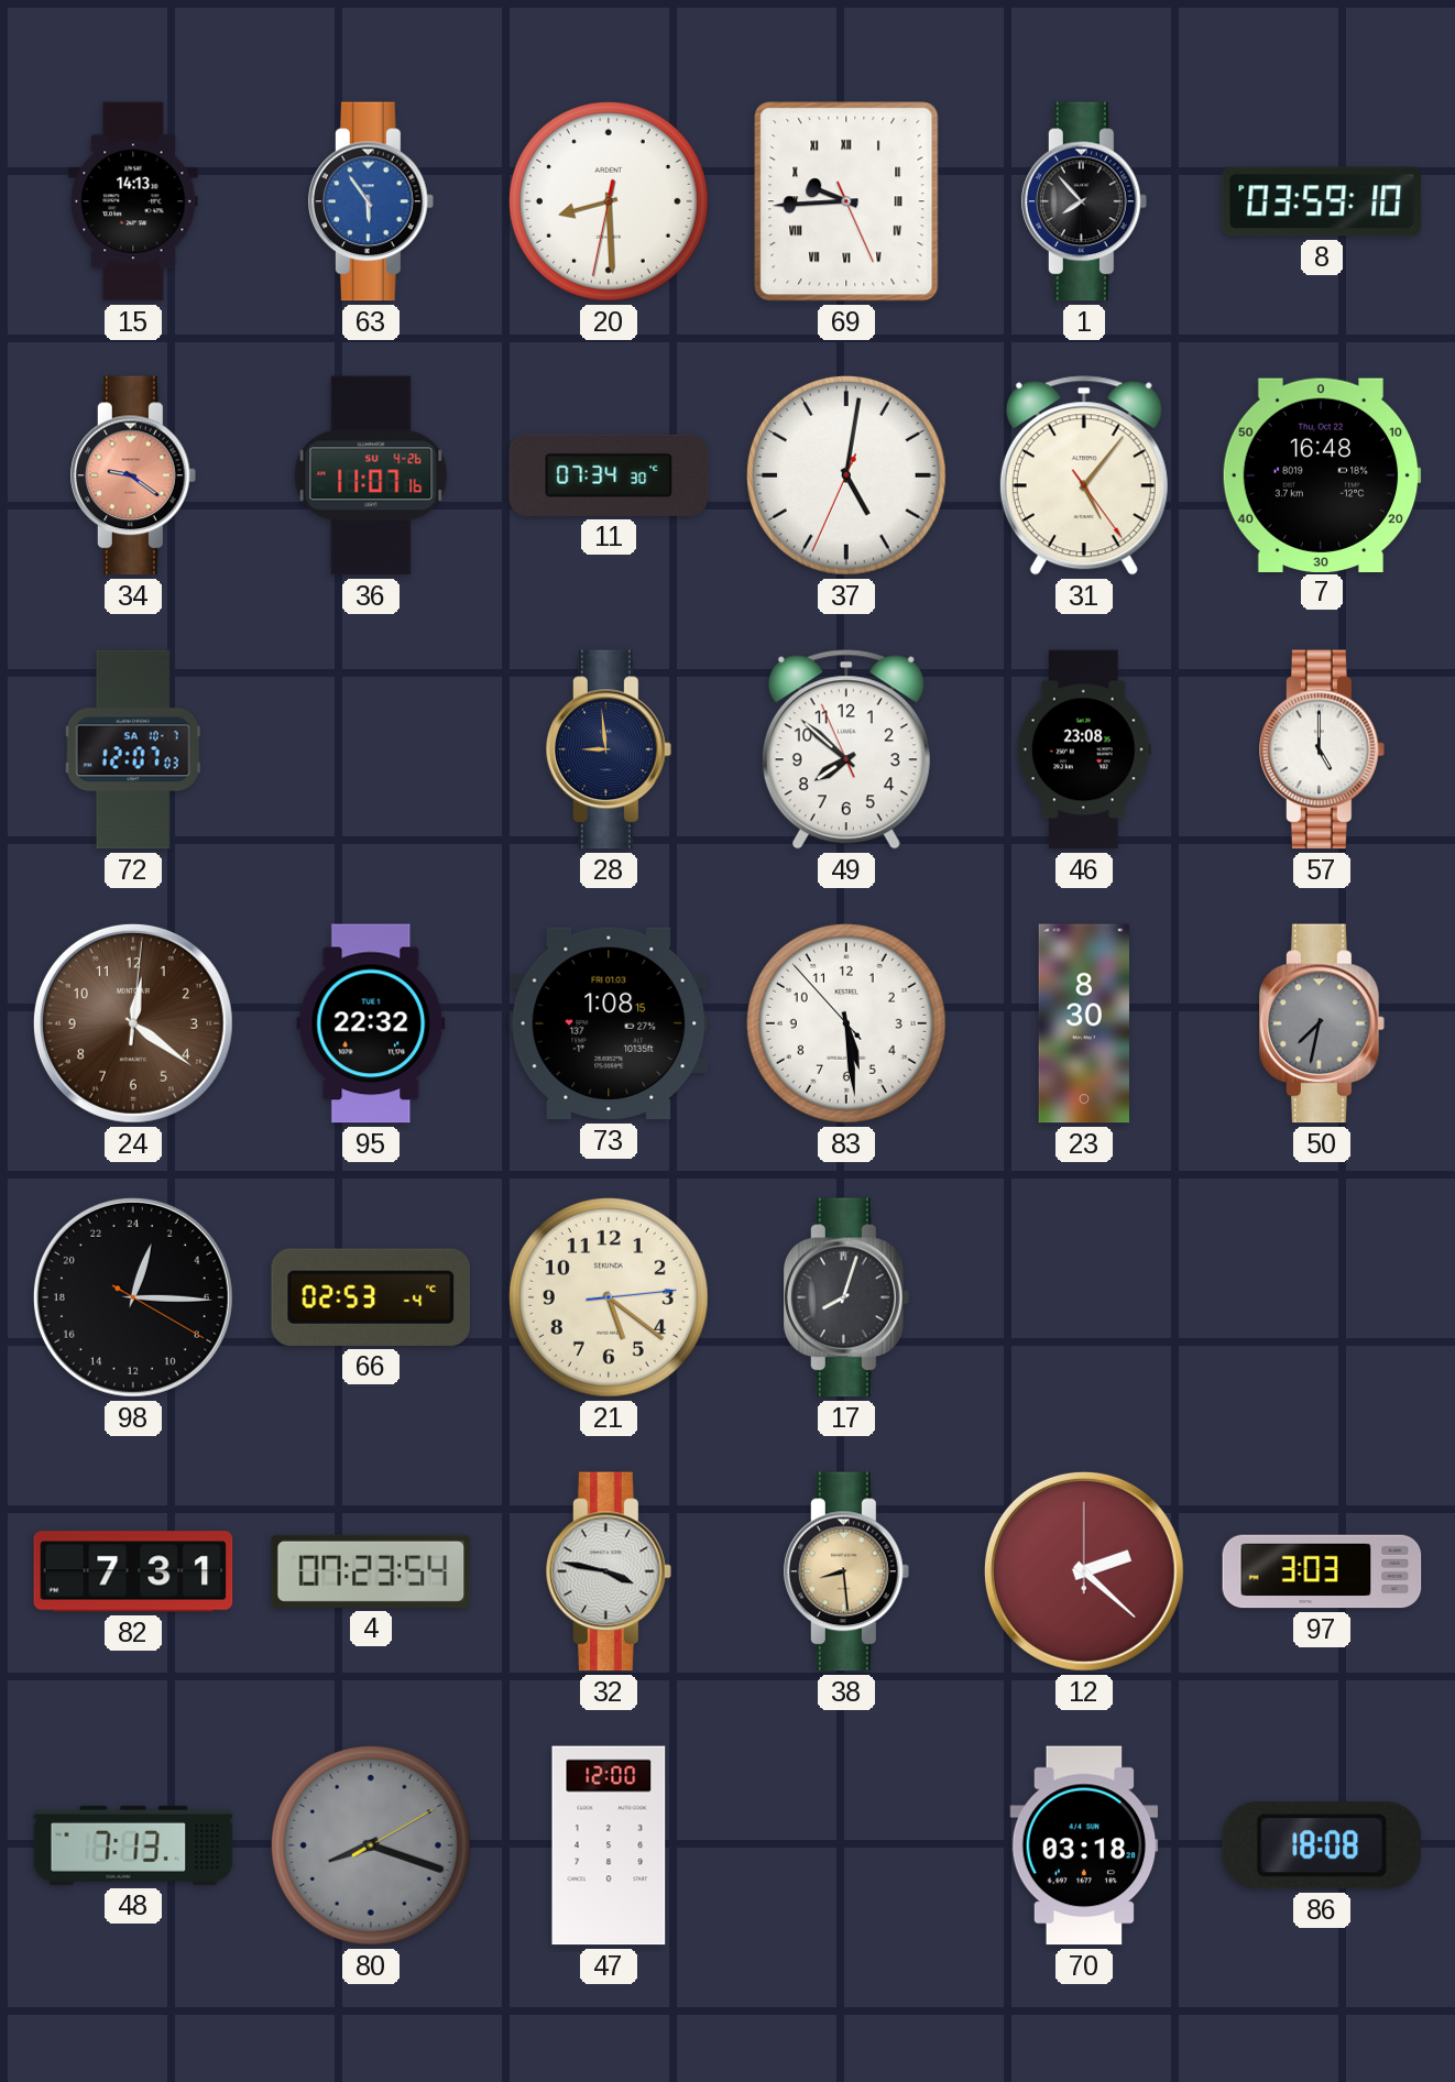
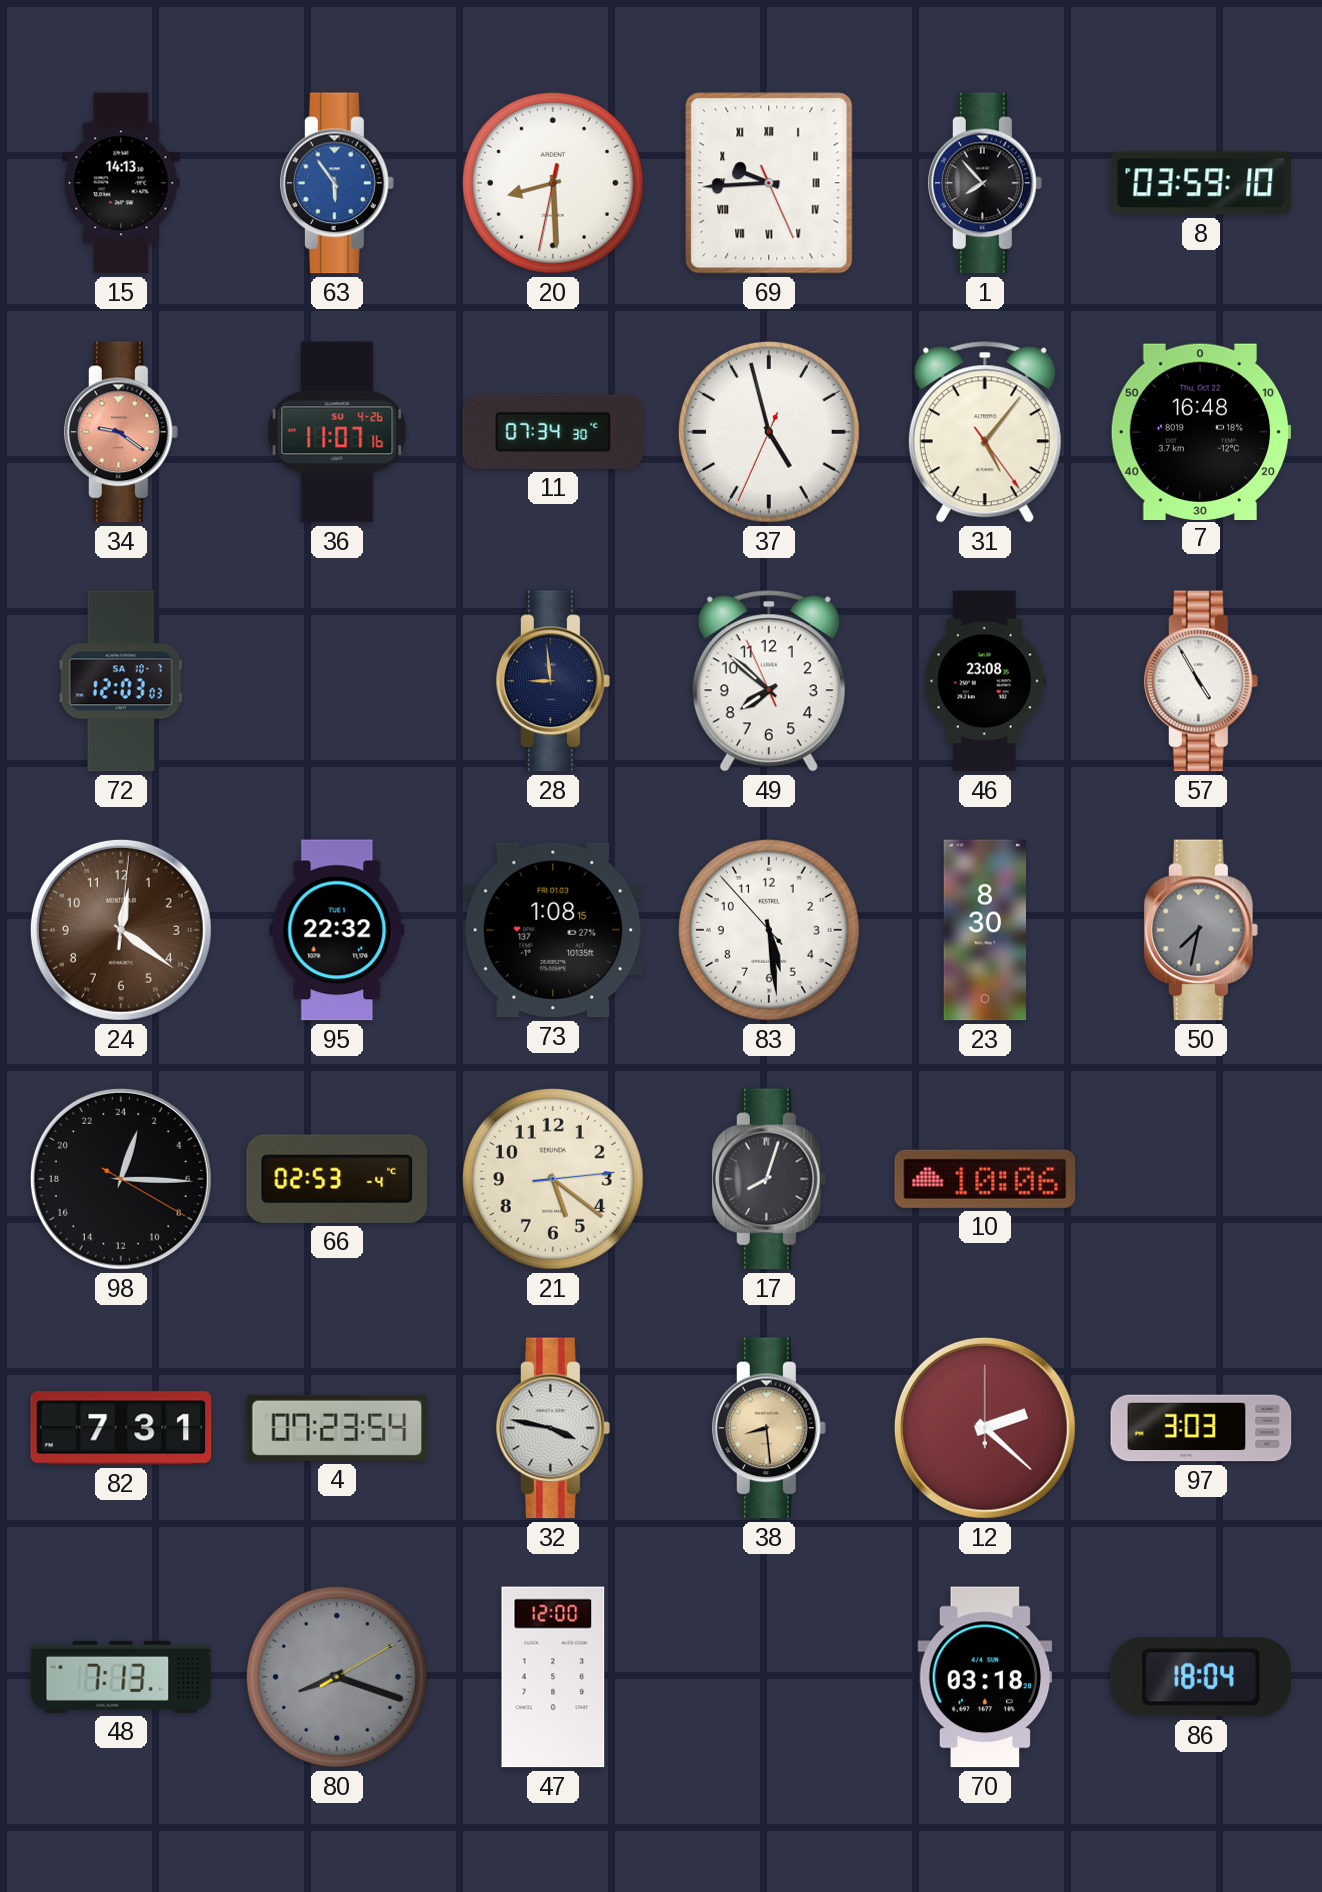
37: 5:01 -> 4:57
72: 12:07 -> 12:03
57: 5:00 -> 4:55
10: none -> 10:06
86: 18:08 -> 18:04
